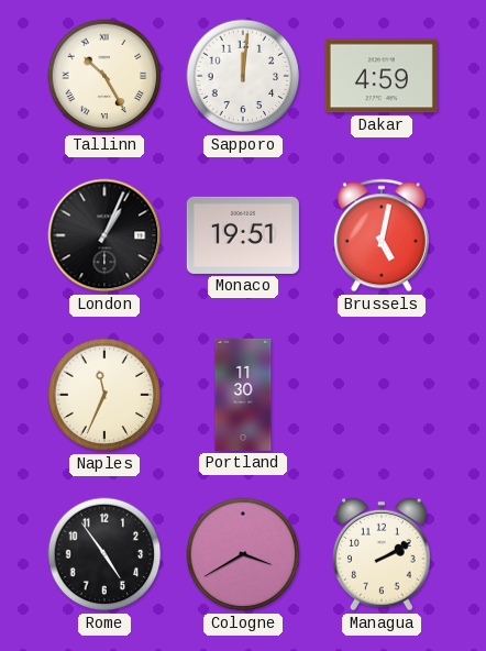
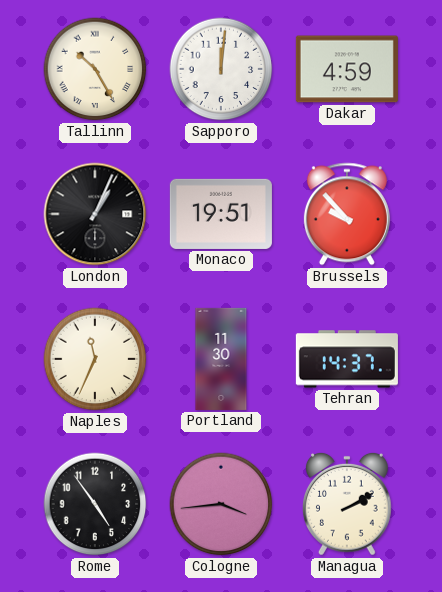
Brussels: 5:02 -> 9:53
Tehran: none -> 14:37
Cologne: 3:40 -> 3:44
